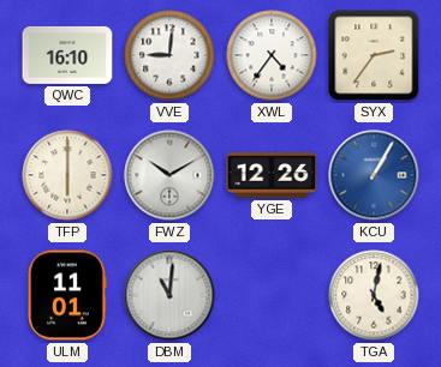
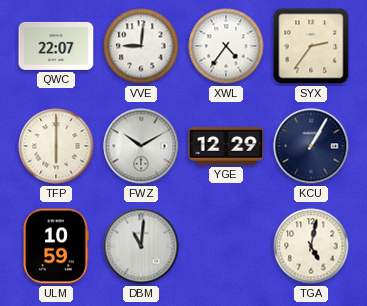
QWC: 16:10 -> 22:07
YGE: 12:26 -> 12:29
KCU dial: blue -> navy
ULM: 11:01 -> 10:59
